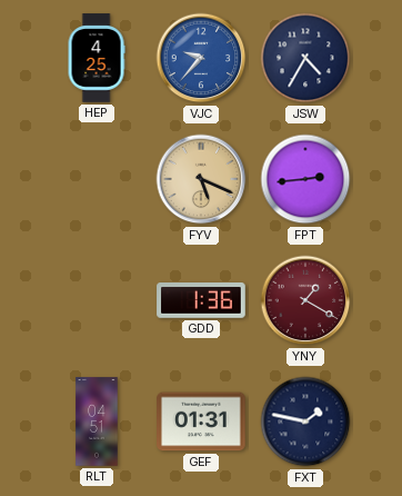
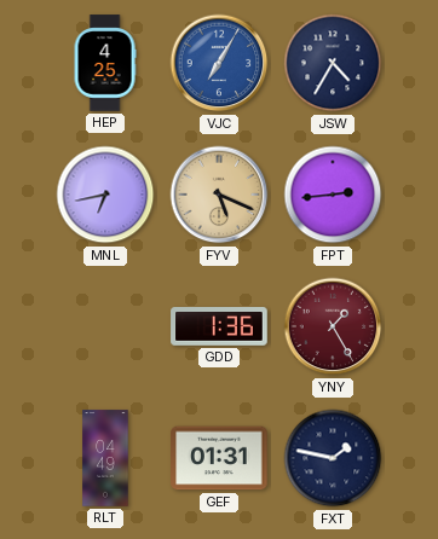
VJC: 9:37 -> 7:05
MNL: none -> 6:43
YNY: 1:20 -> 1:25
RLT: 04:51 -> 04:49
